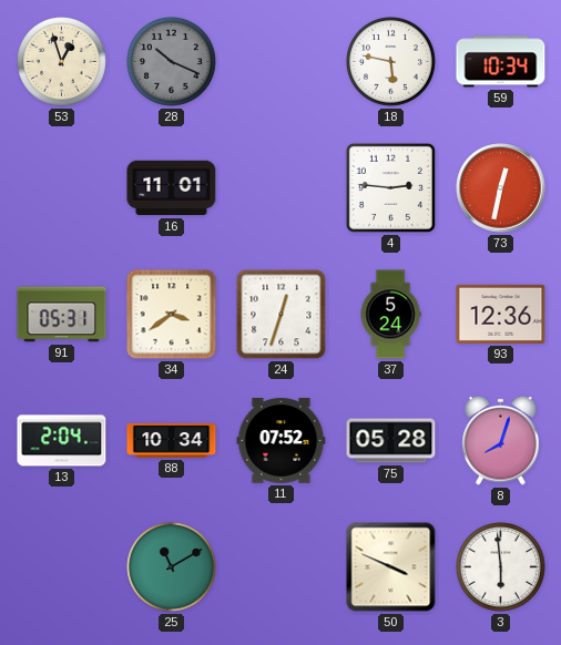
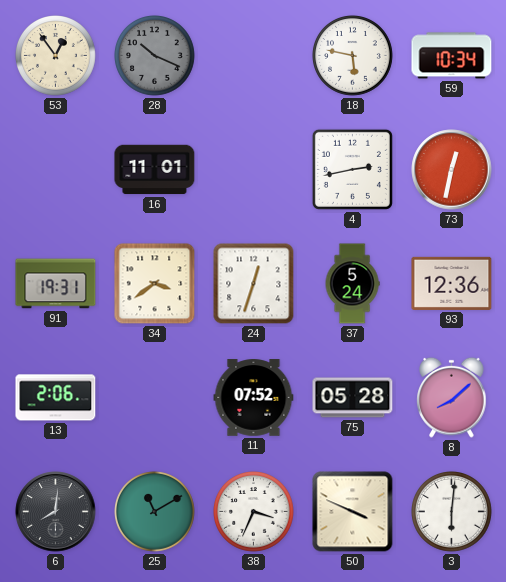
53: 12:57 -> 12:54
4: 2:46 -> 2:43
91: 05:31 -> 19:31
13: 2:04 -> 2:06
88: 10:34 -> none
8: 8:03 -> 8:08
6: none -> 8:01
38: none -> 3:34
3: 5:59 -> 6:01
